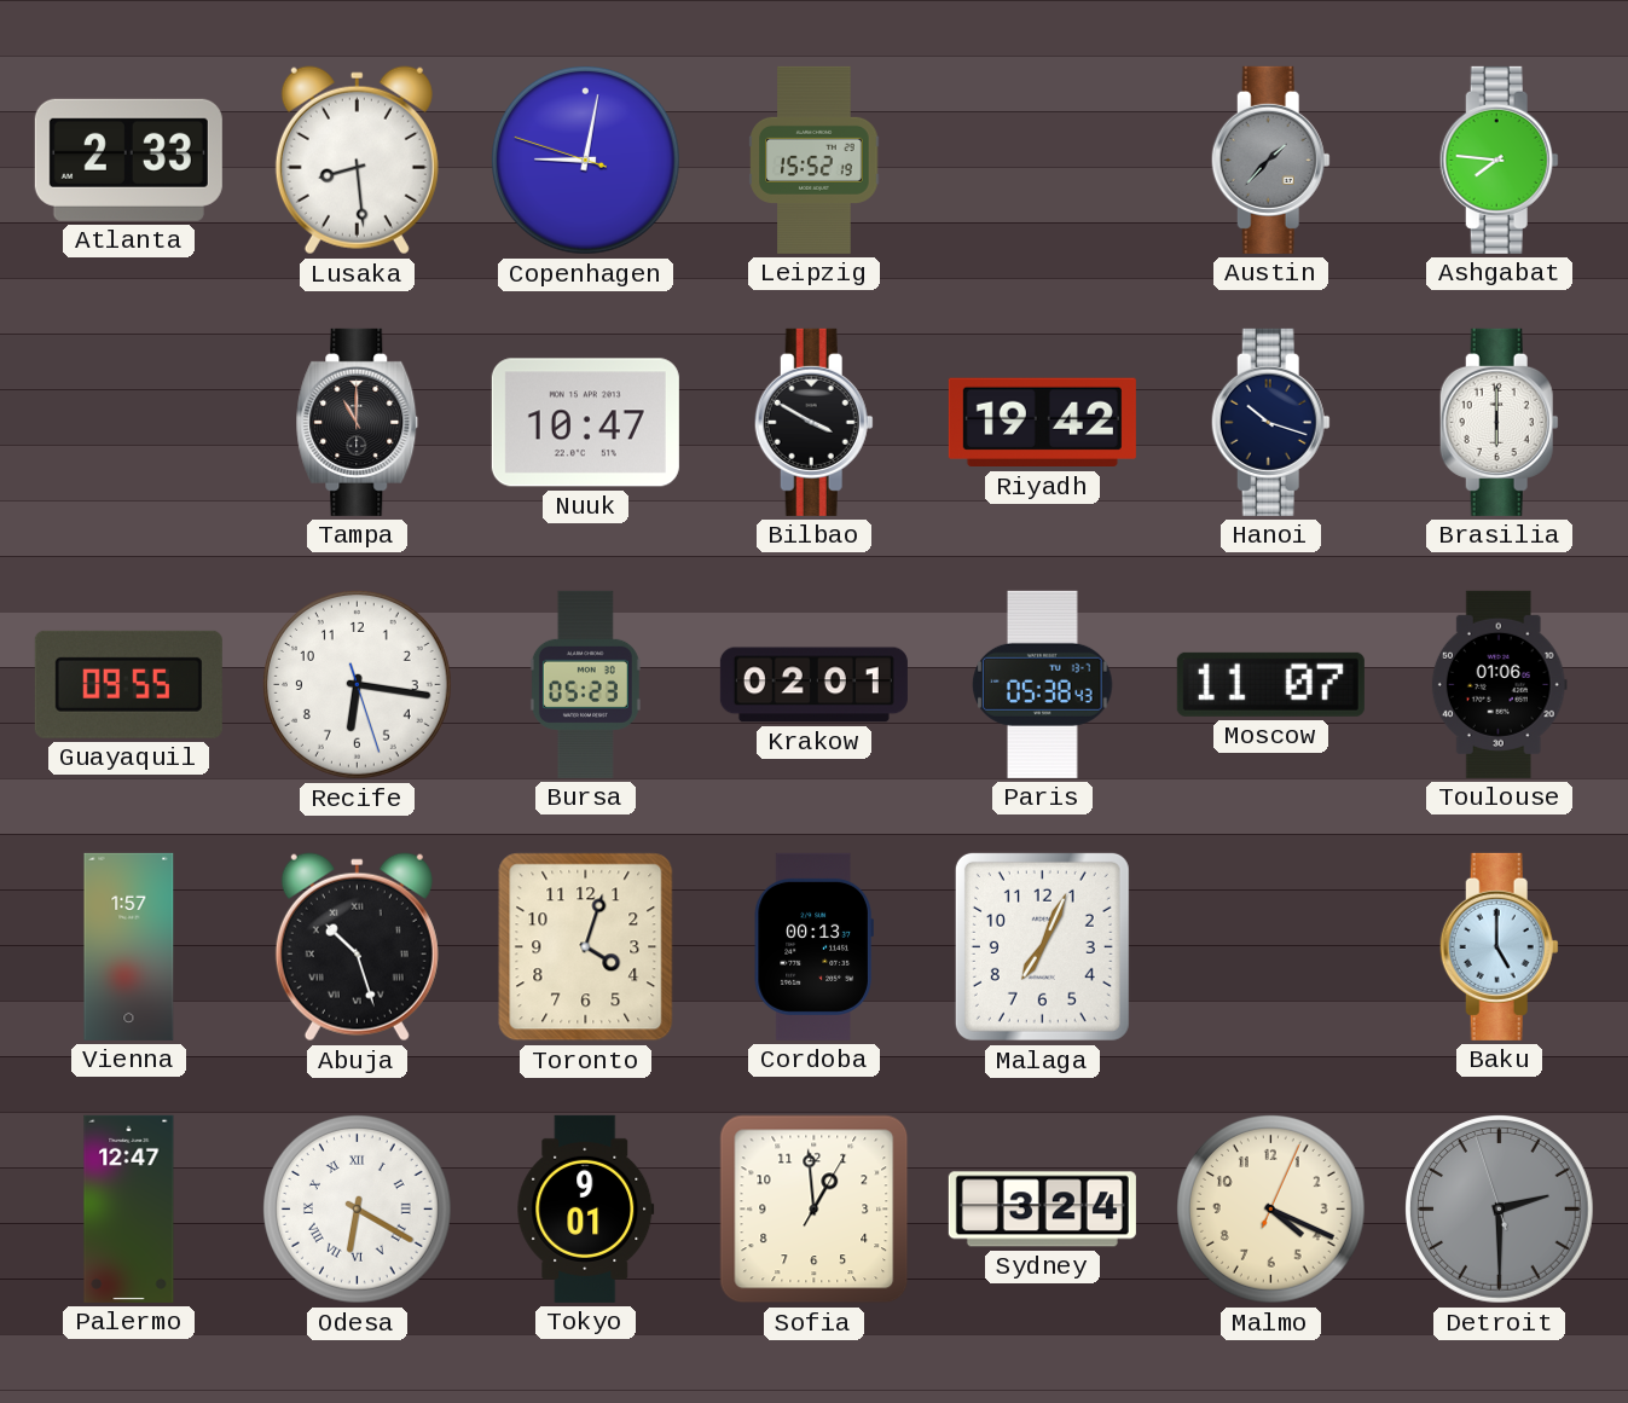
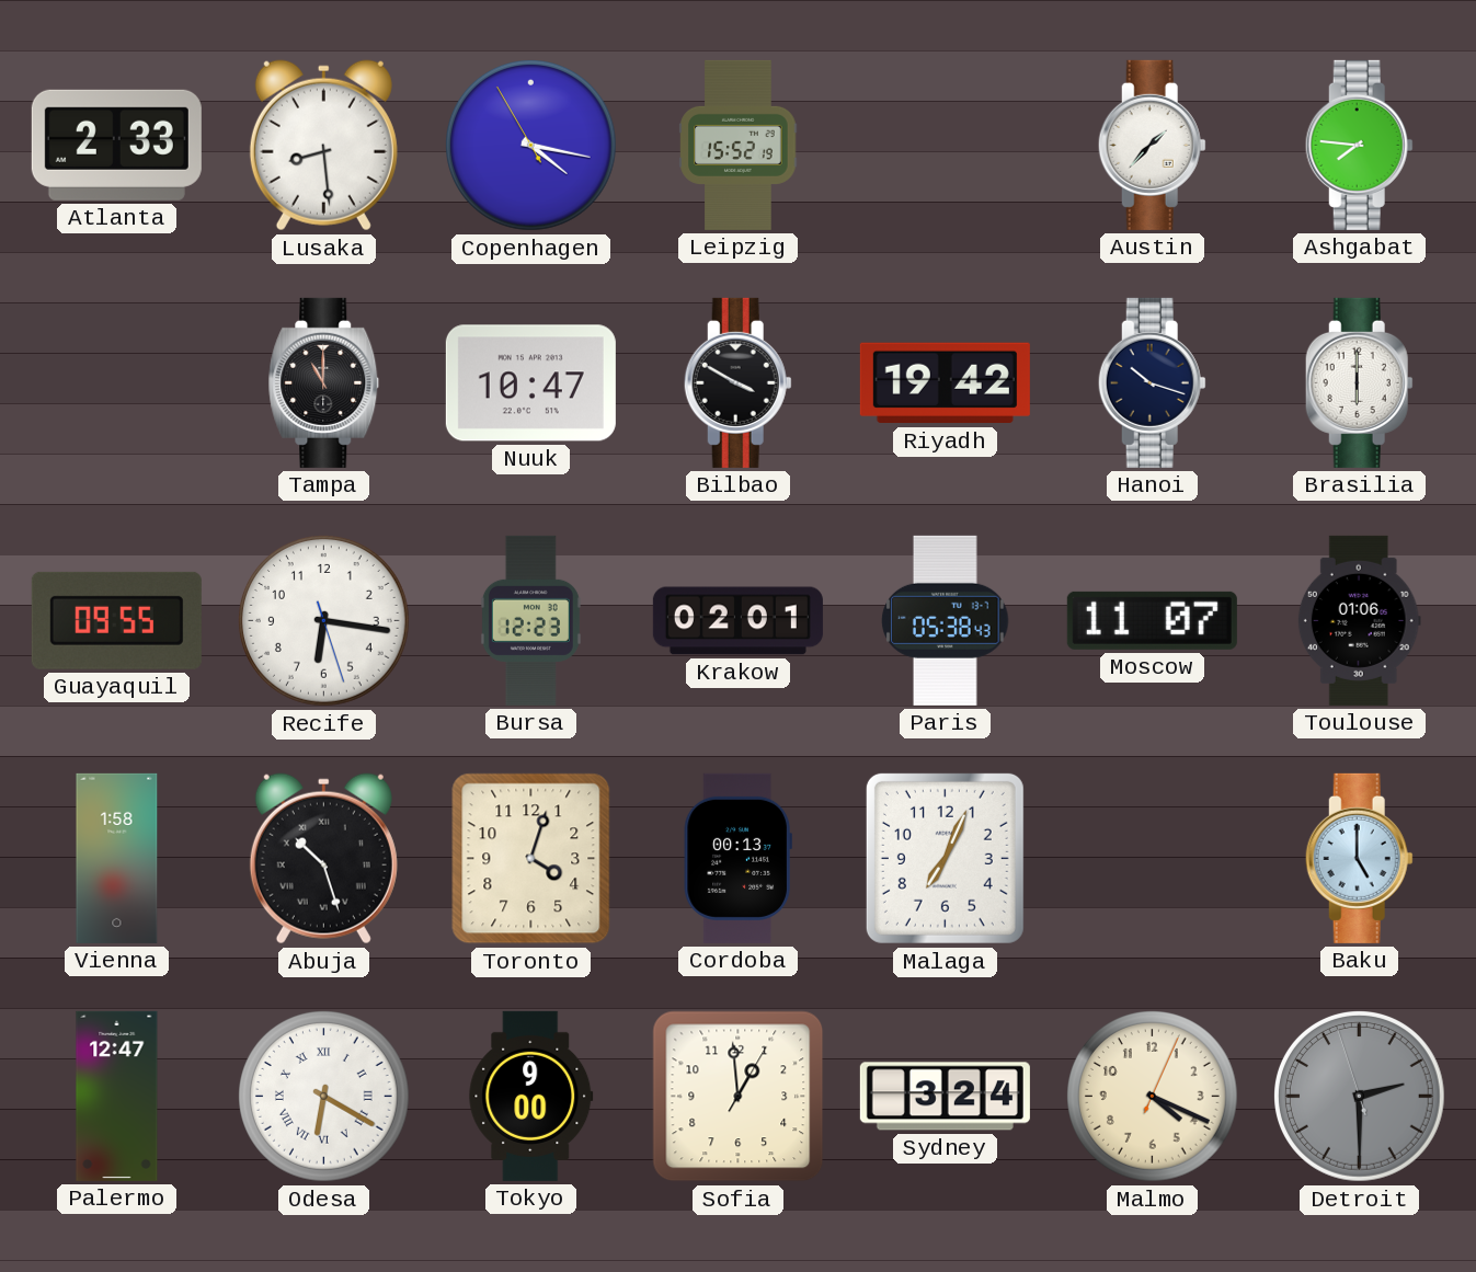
Copenhagen: 9:01 -> 4:16
Austin dial: grey -> white
Bursa: 05:23 -> 12:23
Vienna: 1:57 -> 1:58
Tokyo: 9:01 -> 9:00
